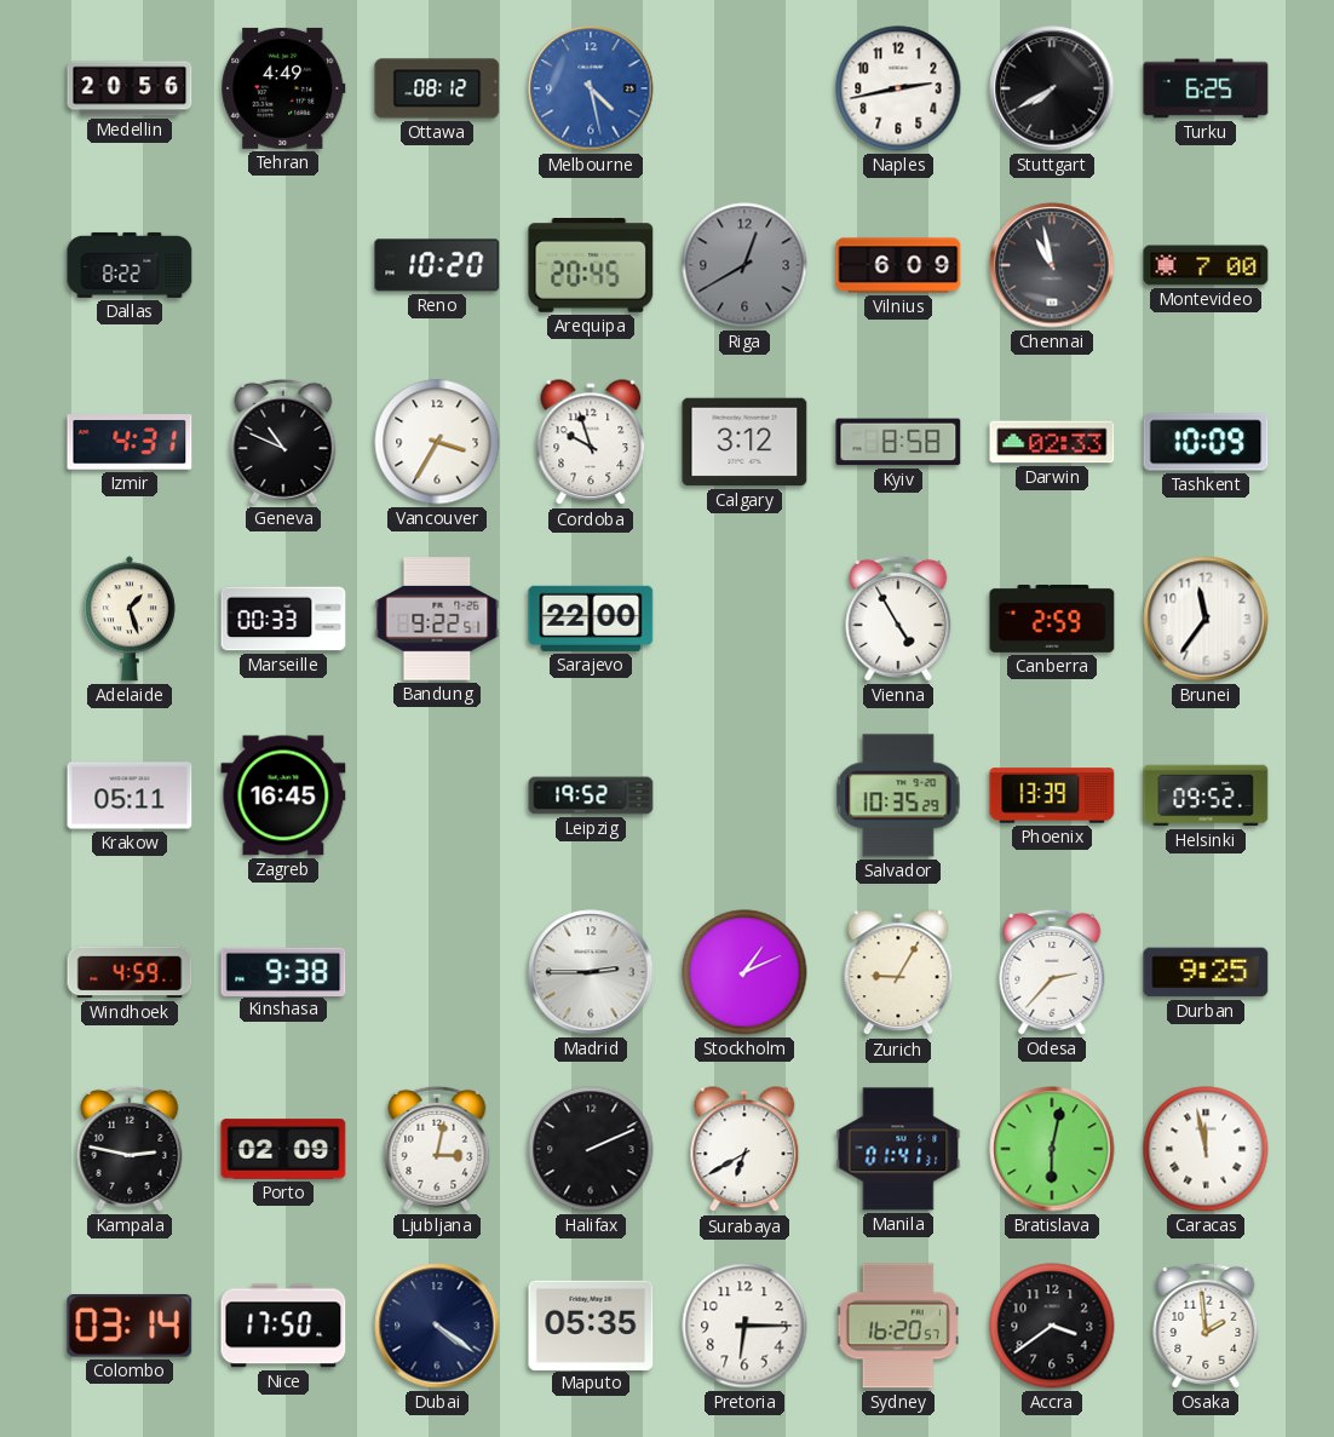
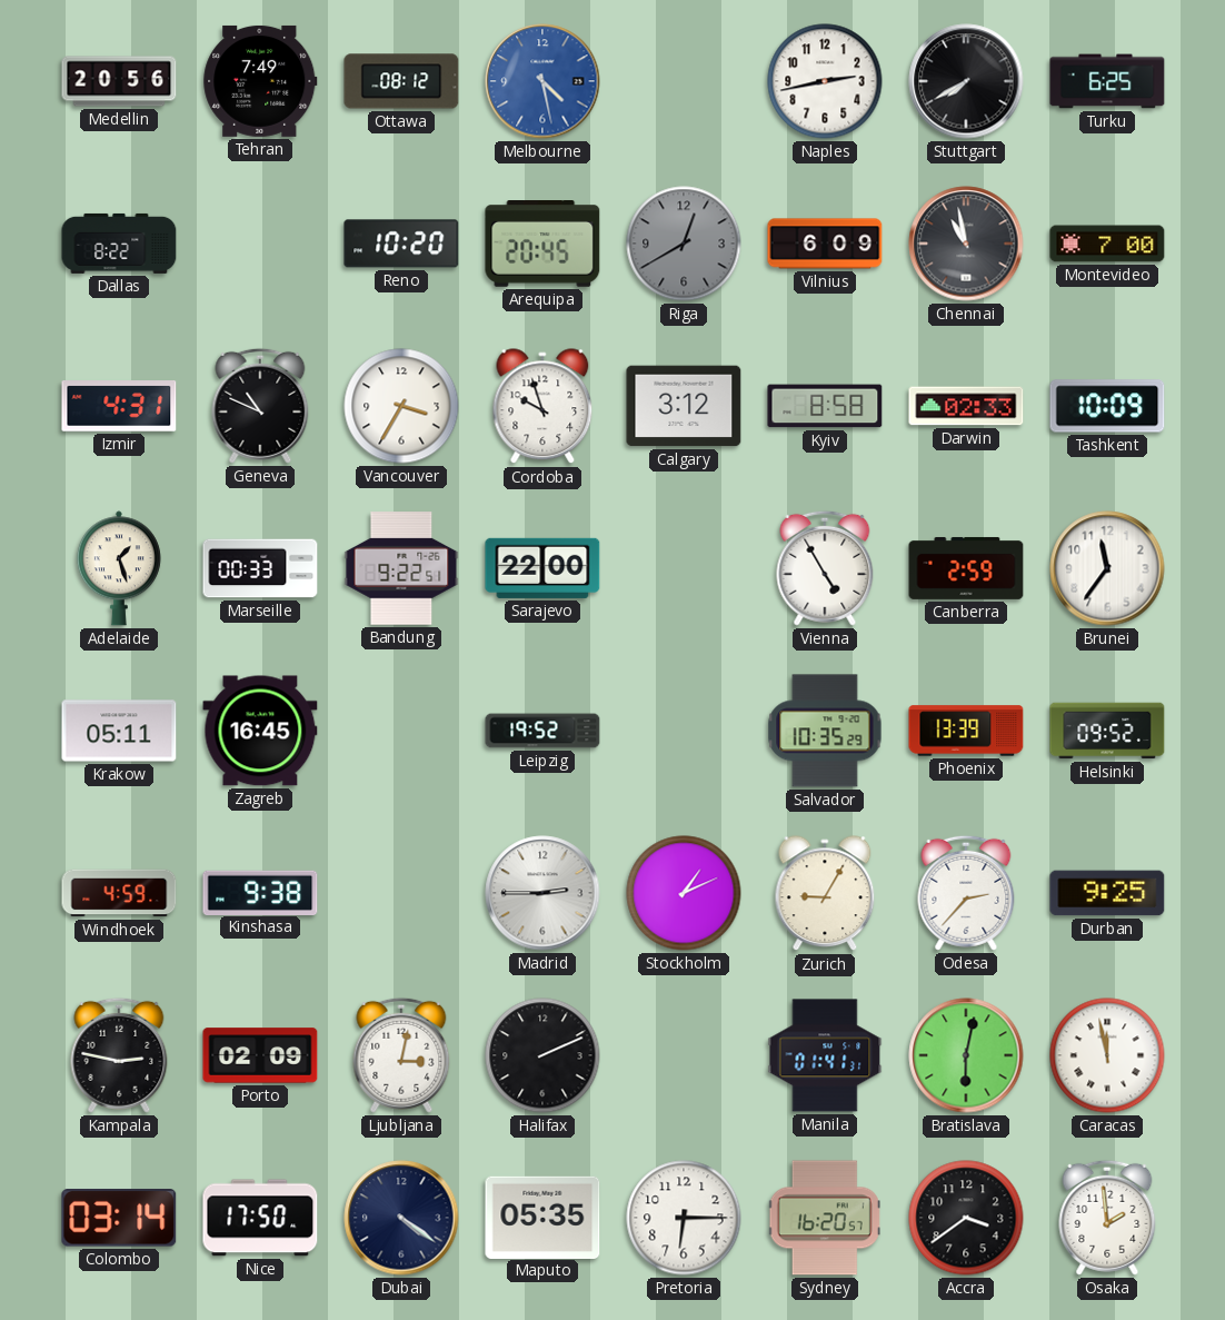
Tehran: 4:49 -> 7:49
Surabaya: 6:40 -> none
